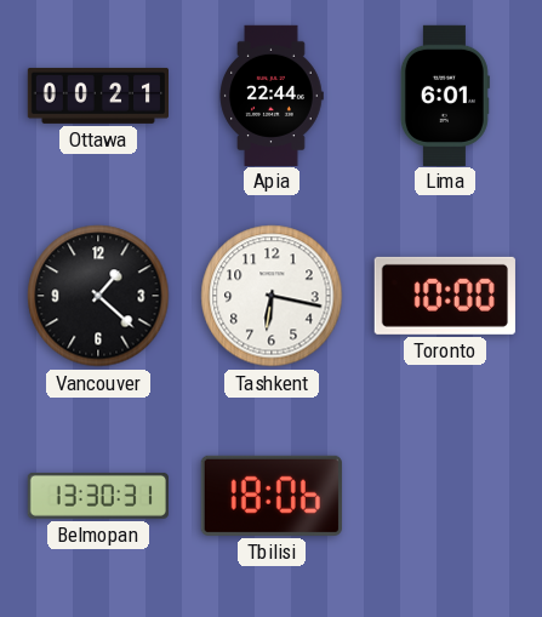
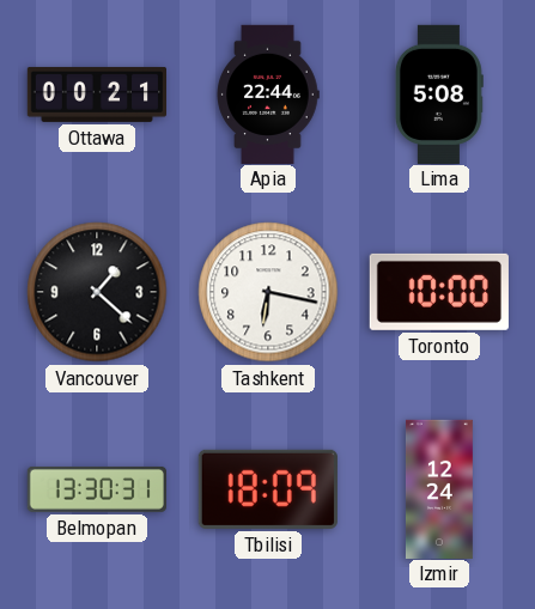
Lima: 6:01 -> 5:08
Tbilisi: 18:06 -> 18:09
Izmir: none -> 12:24
